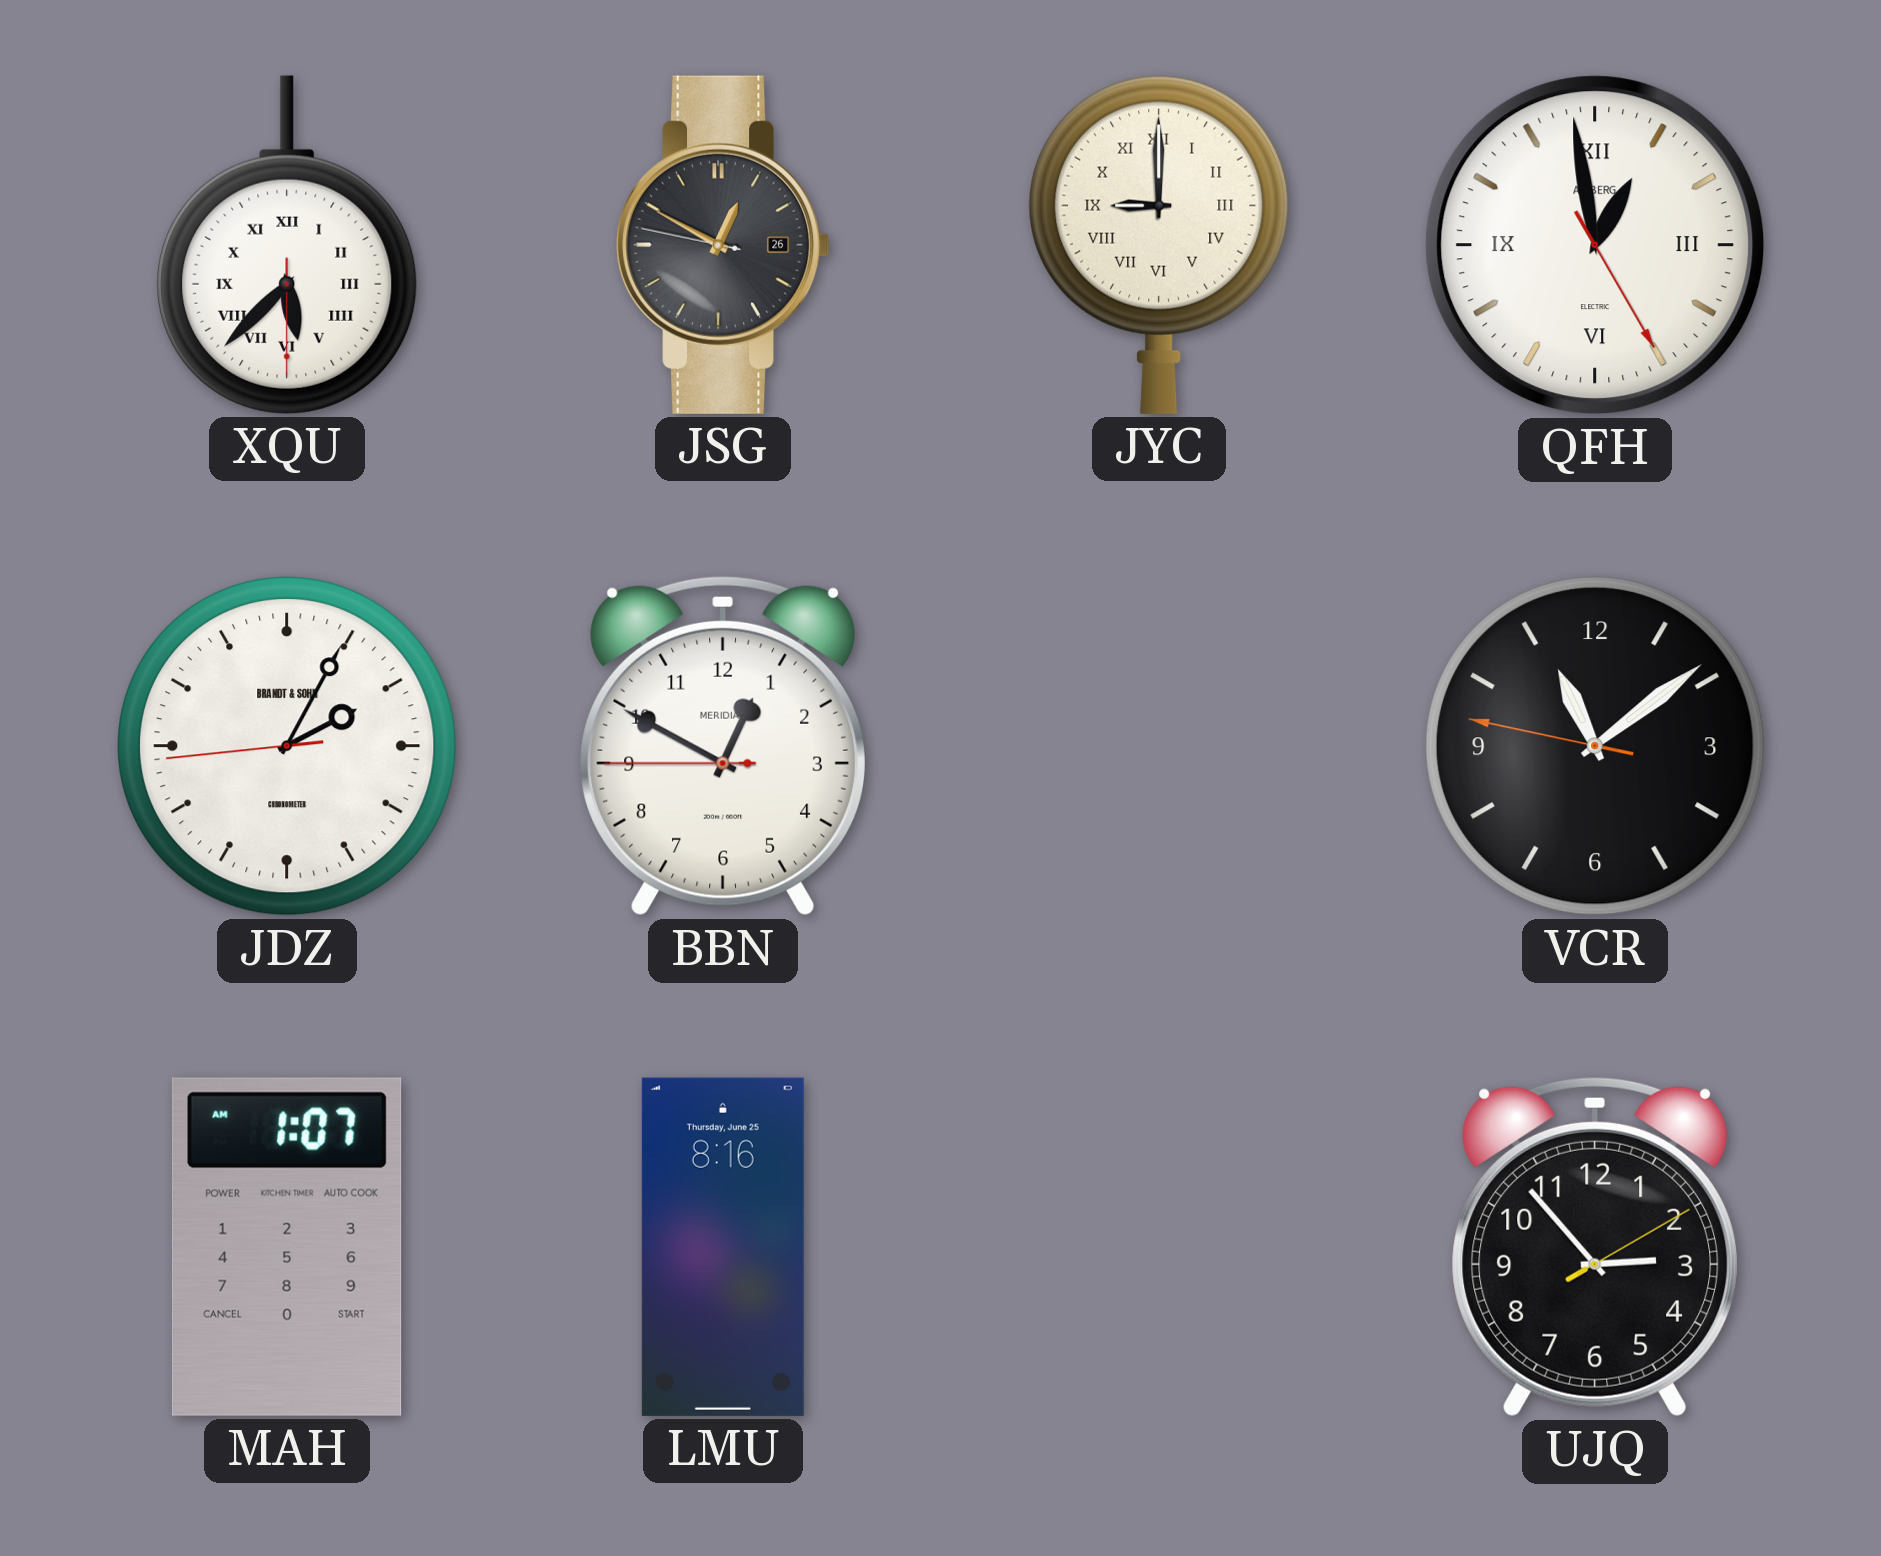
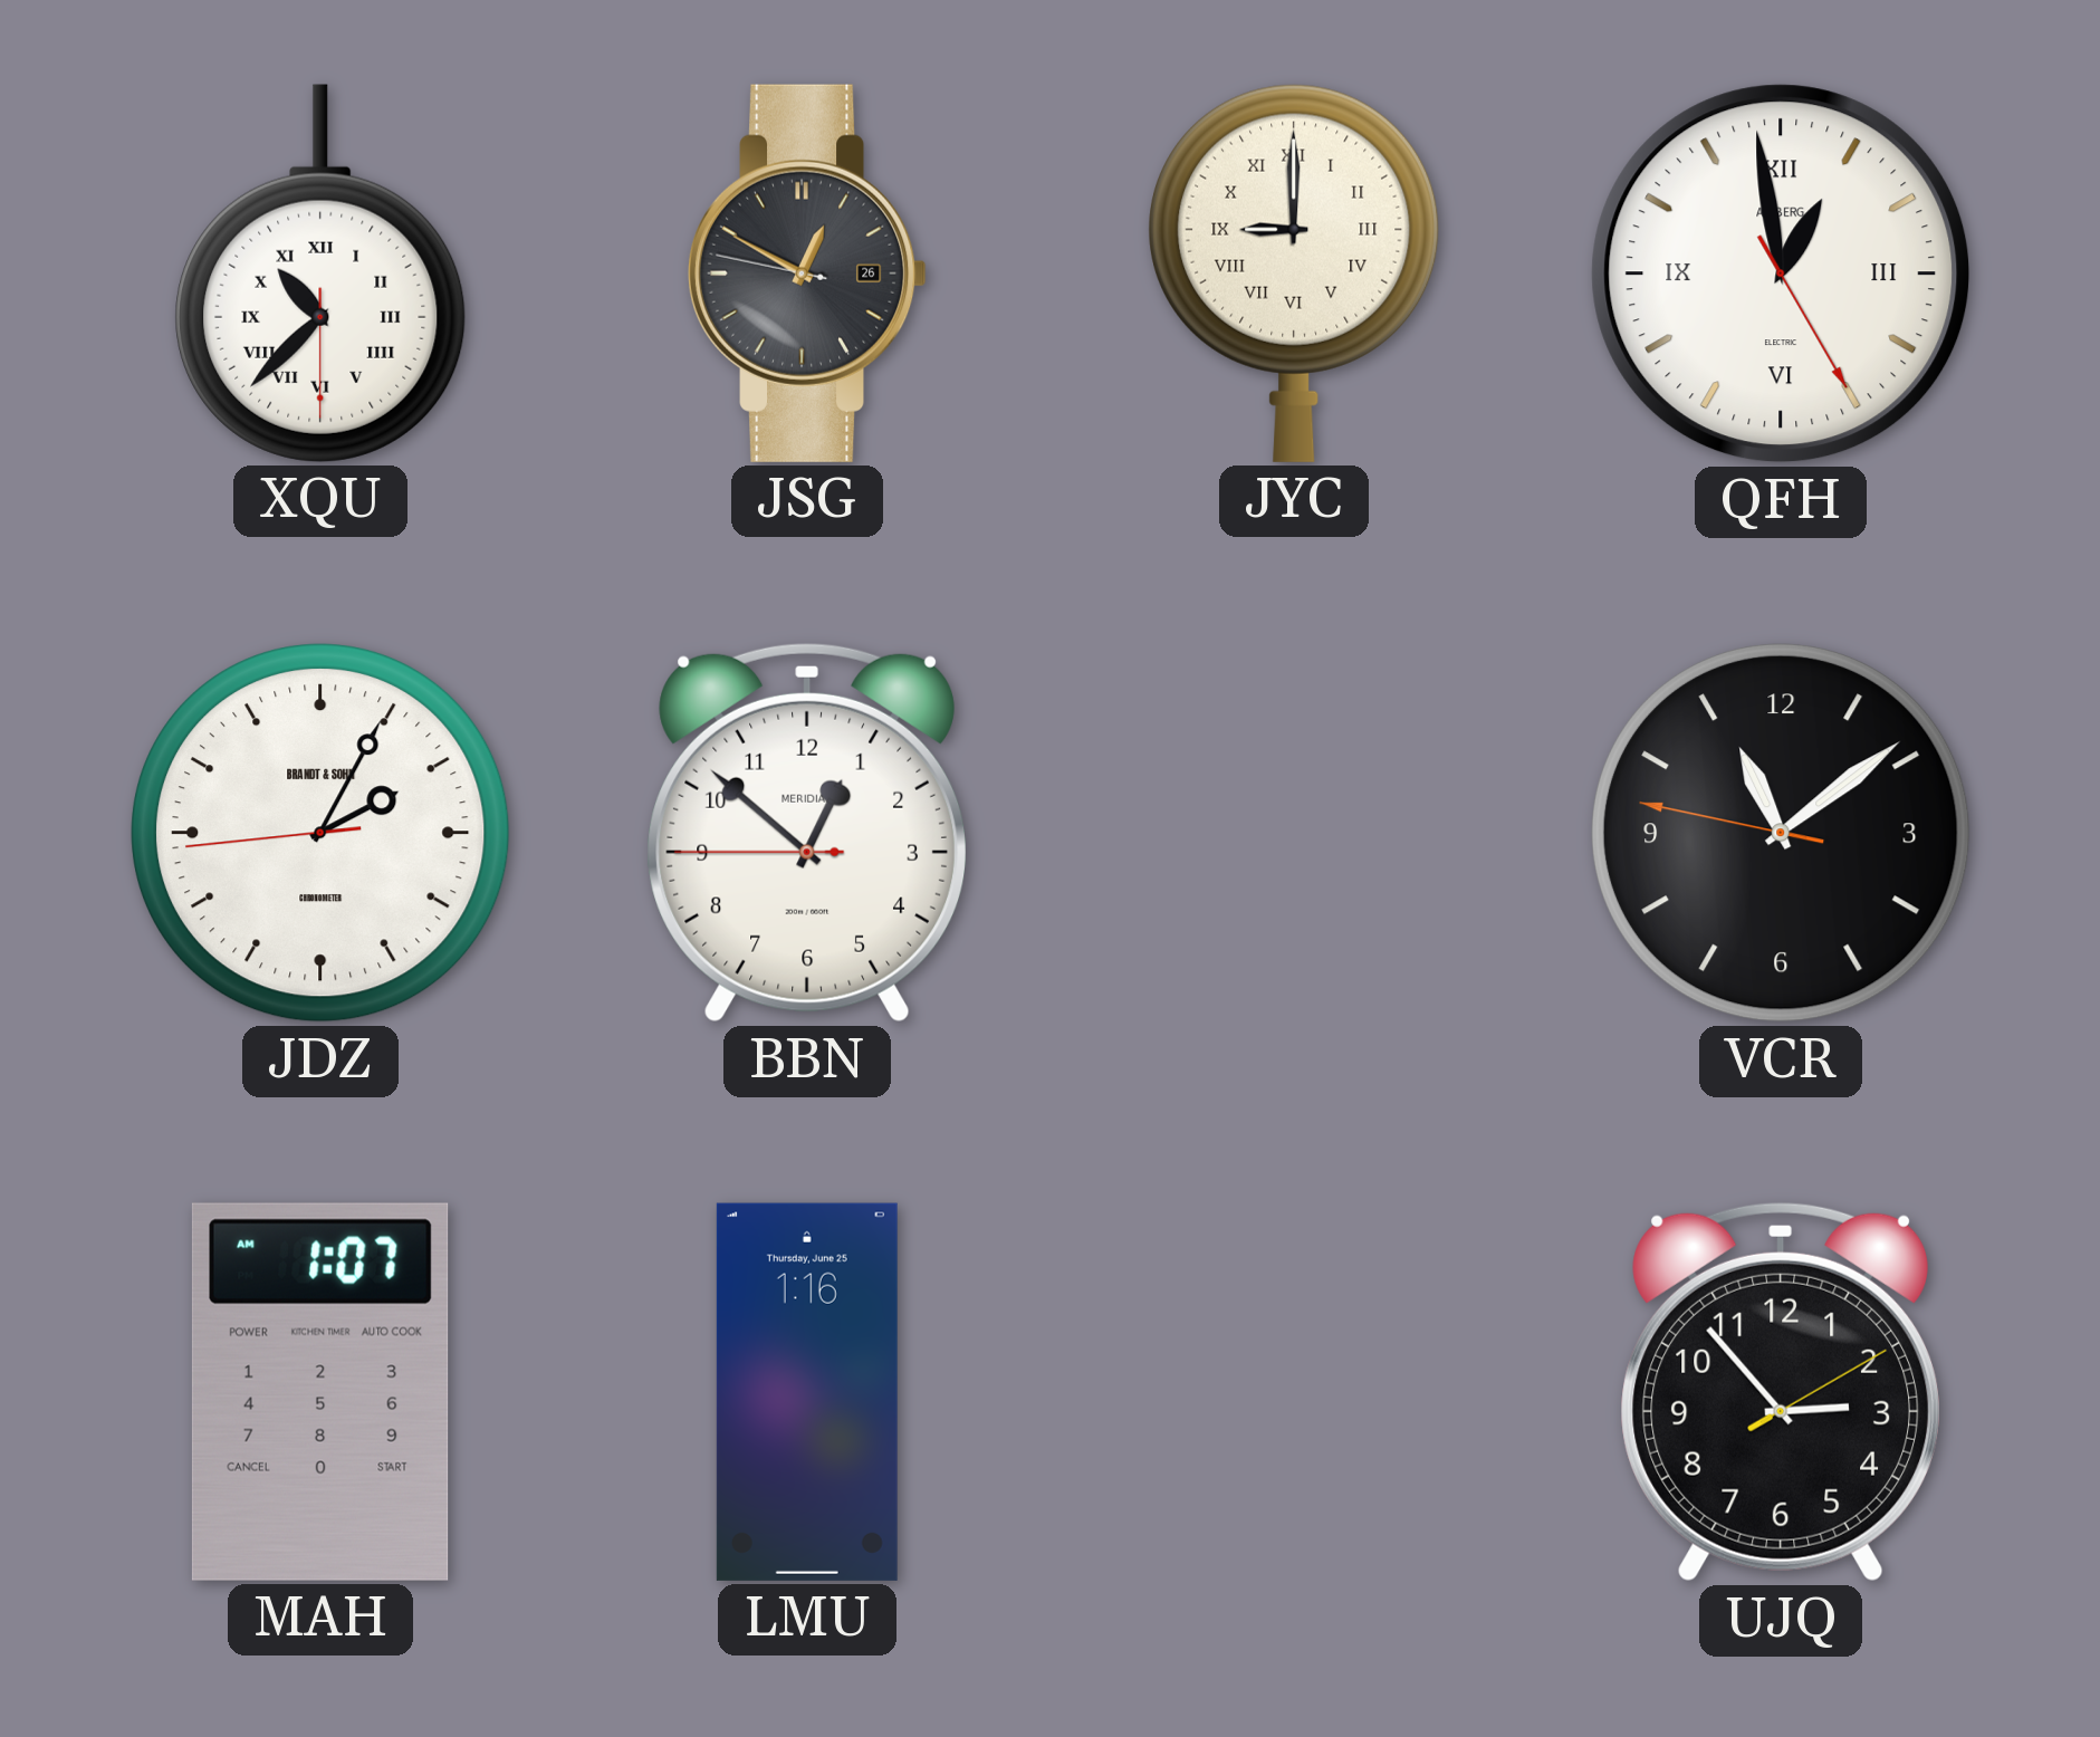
XQU: 5:37 -> 10:37
BBN: 12:49 -> 12:51
LMU: 8:16 -> 1:16
